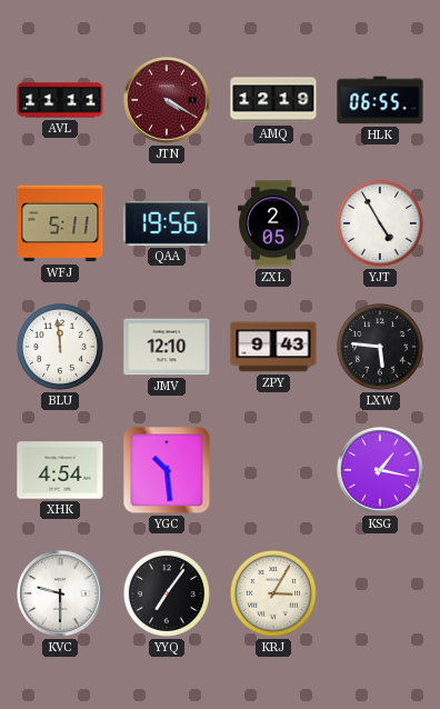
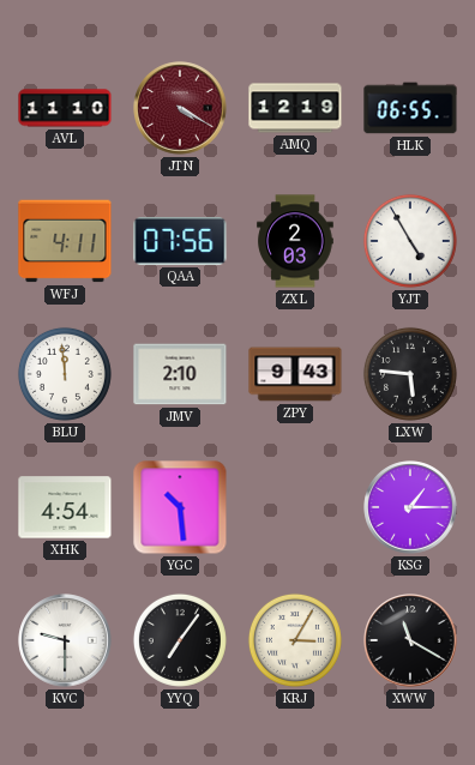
AVL: 11:11 -> 11:10
WFJ: 5:11 -> 4:11
QAA: 19:56 -> 07:56
ZXL: 2:05 -> 2:03
JMV: 12:10 -> 2:10
KSG: 1:17 -> 1:15
XWW: none -> 11:20
